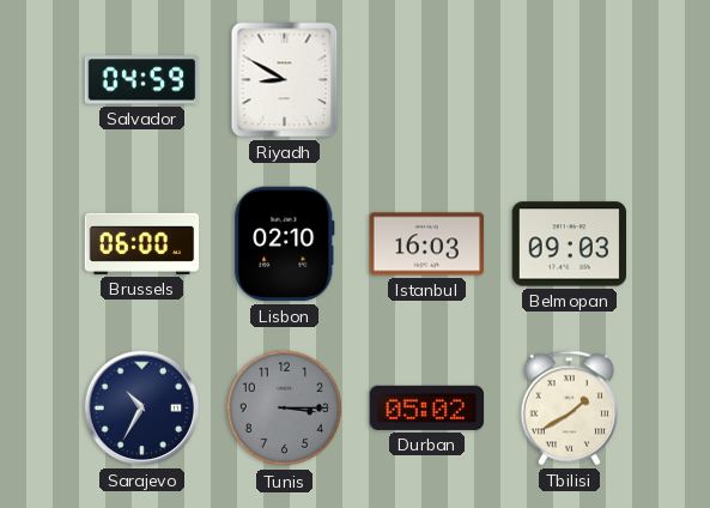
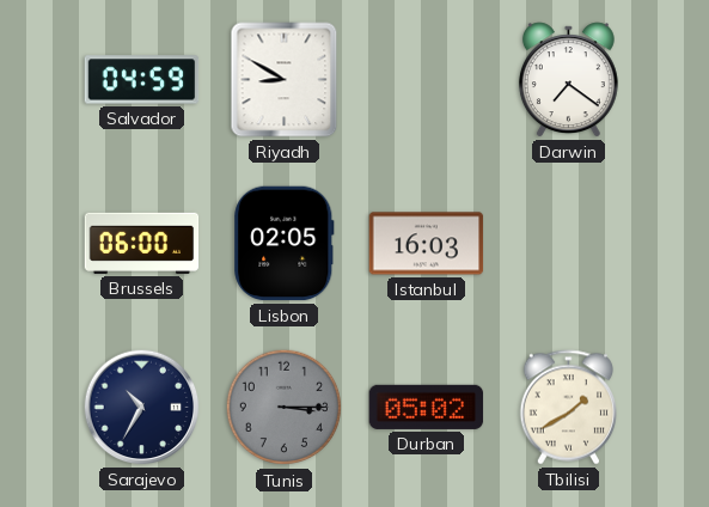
Darwin: none -> 7:21
Lisbon: 02:10 -> 02:05
Belmopan: 09:03 -> none
